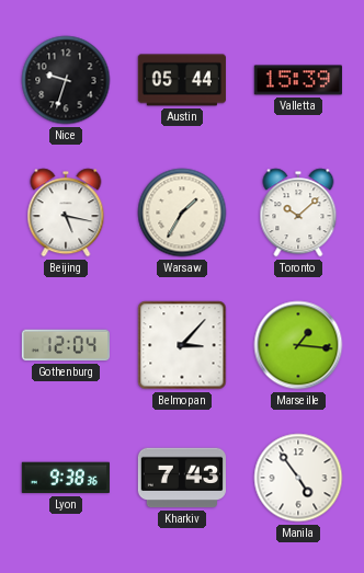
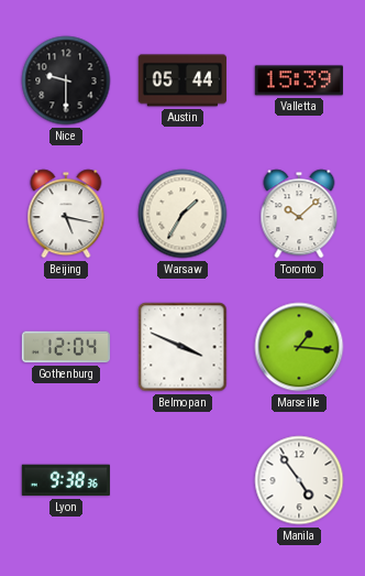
Nice: 9:33 -> 9:30
Belmopan: 3:07 -> 3:49
Kharkiv: 7:43 -> none
